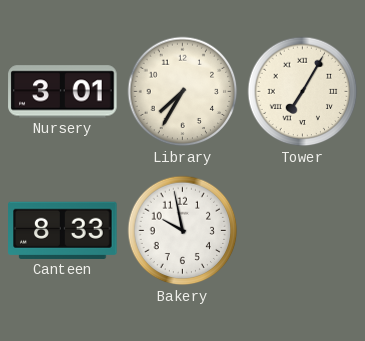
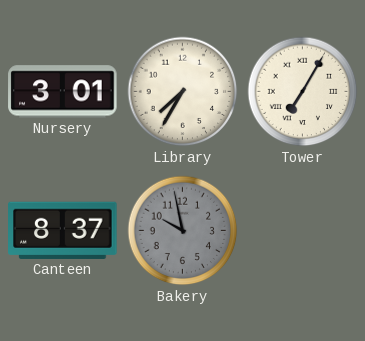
Canteen: 8:33 -> 8:37
Bakery dial: white -> grey
